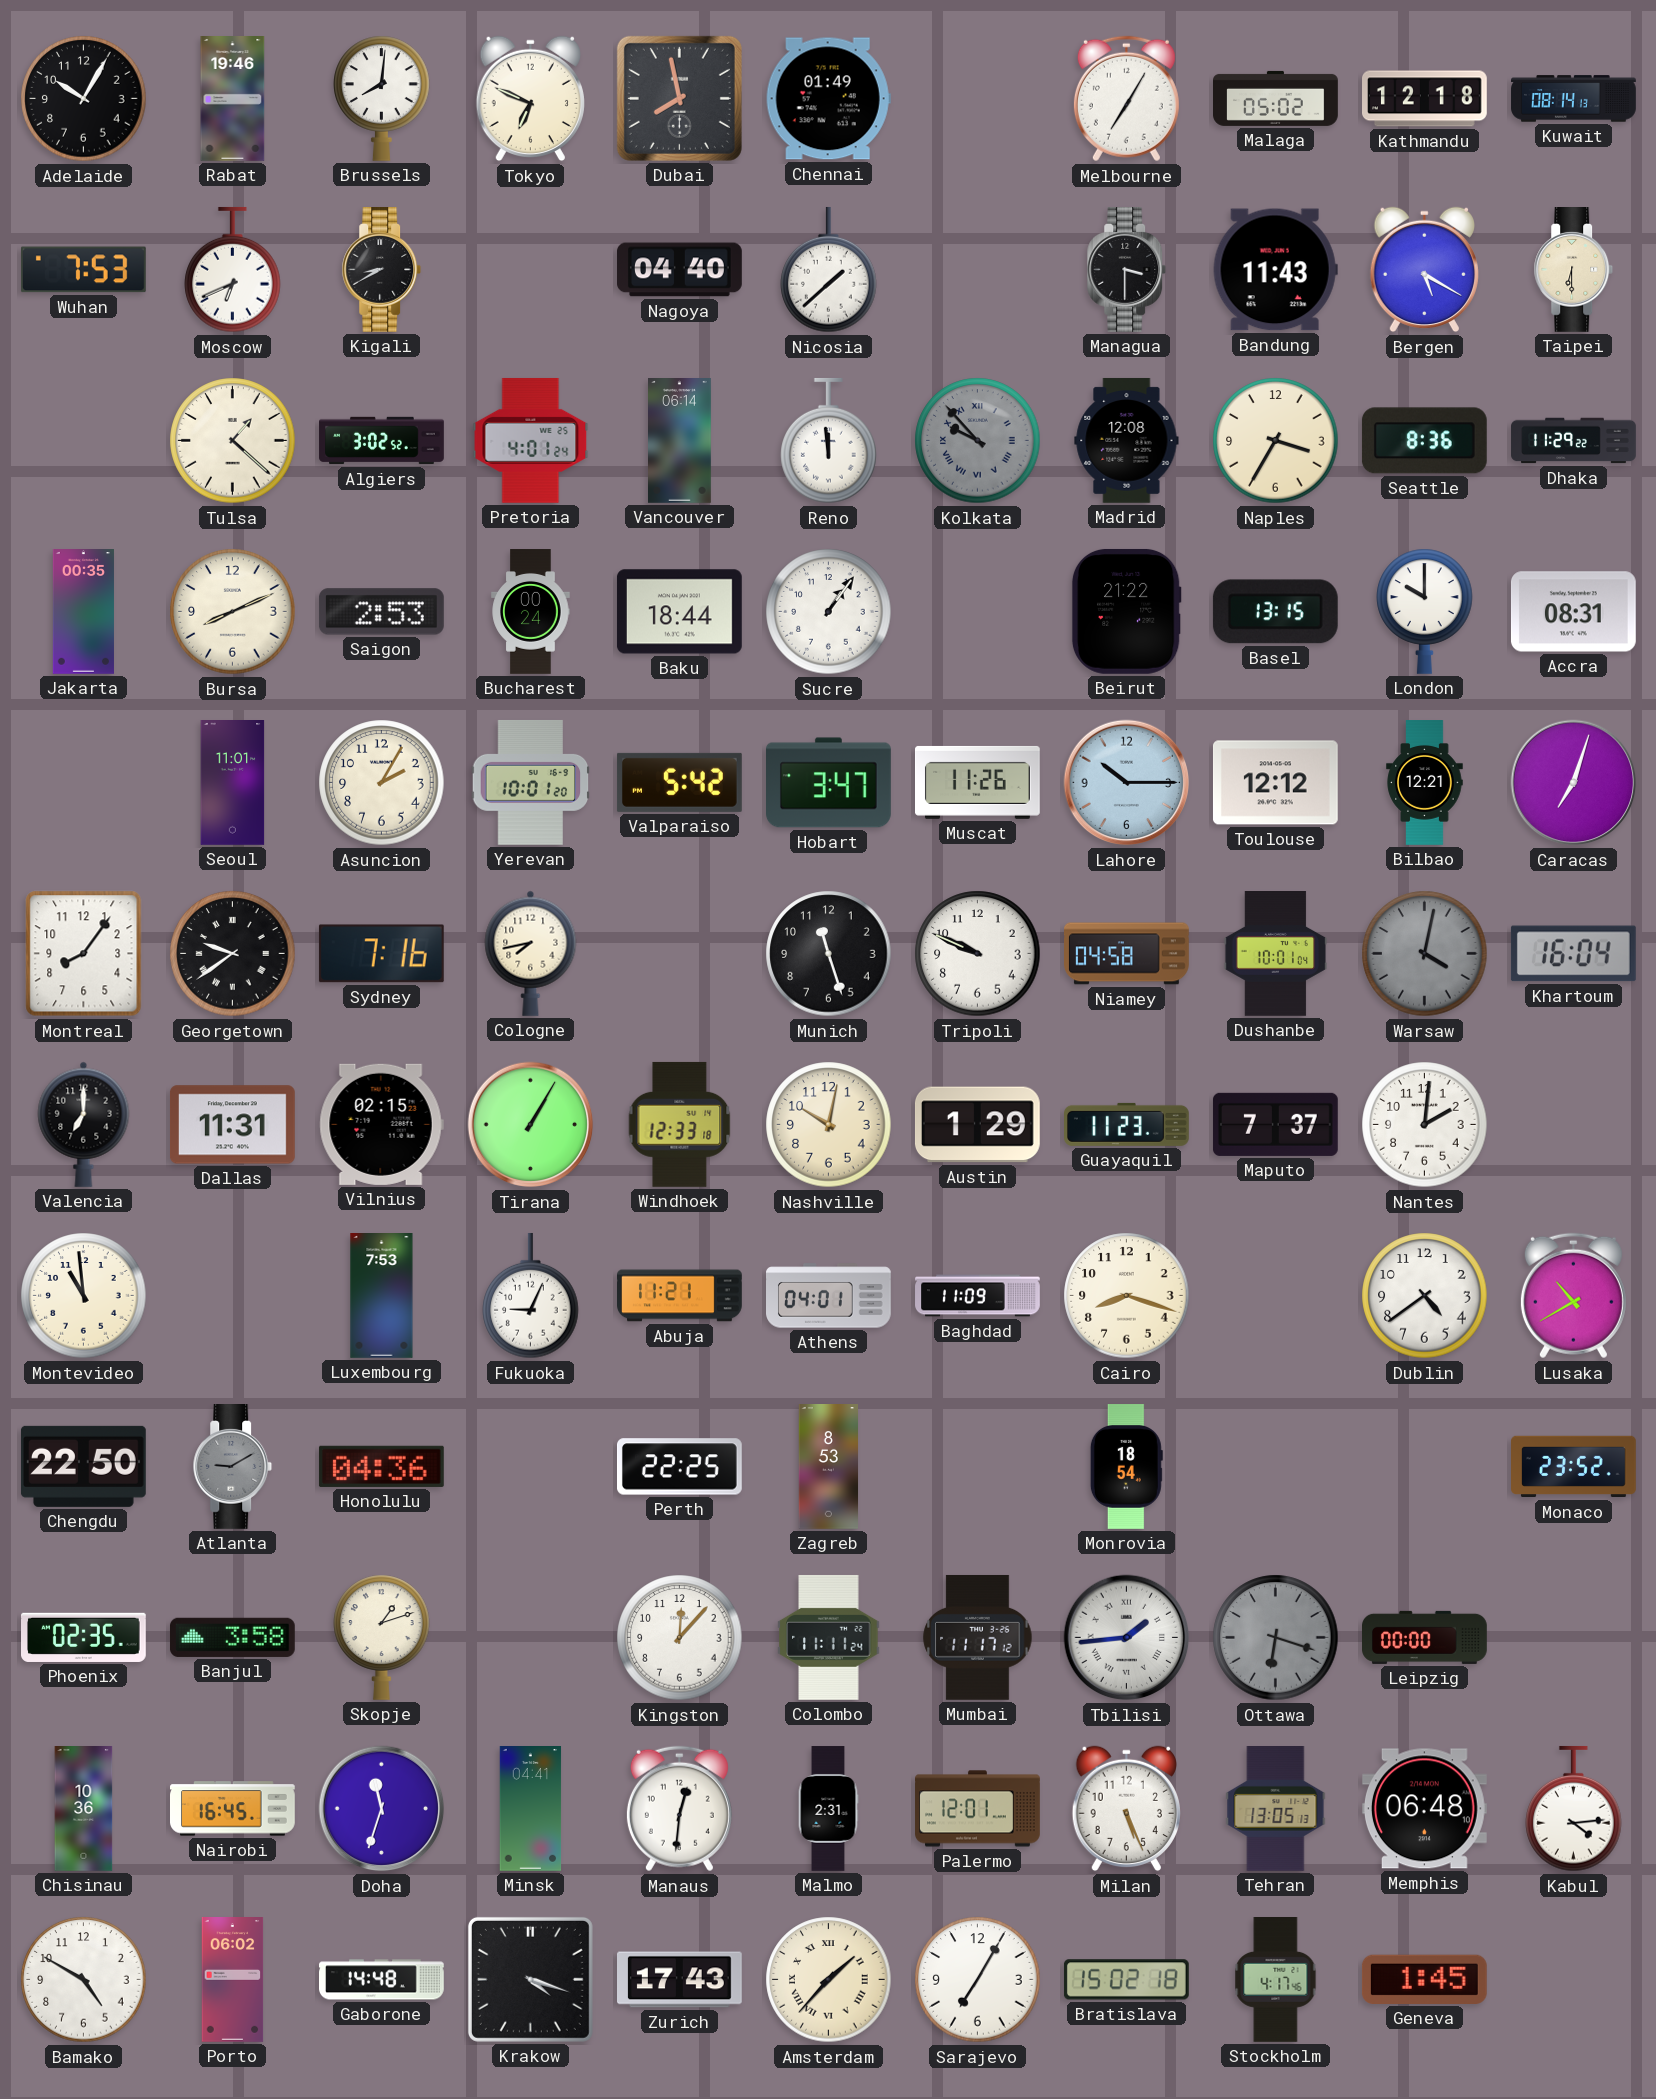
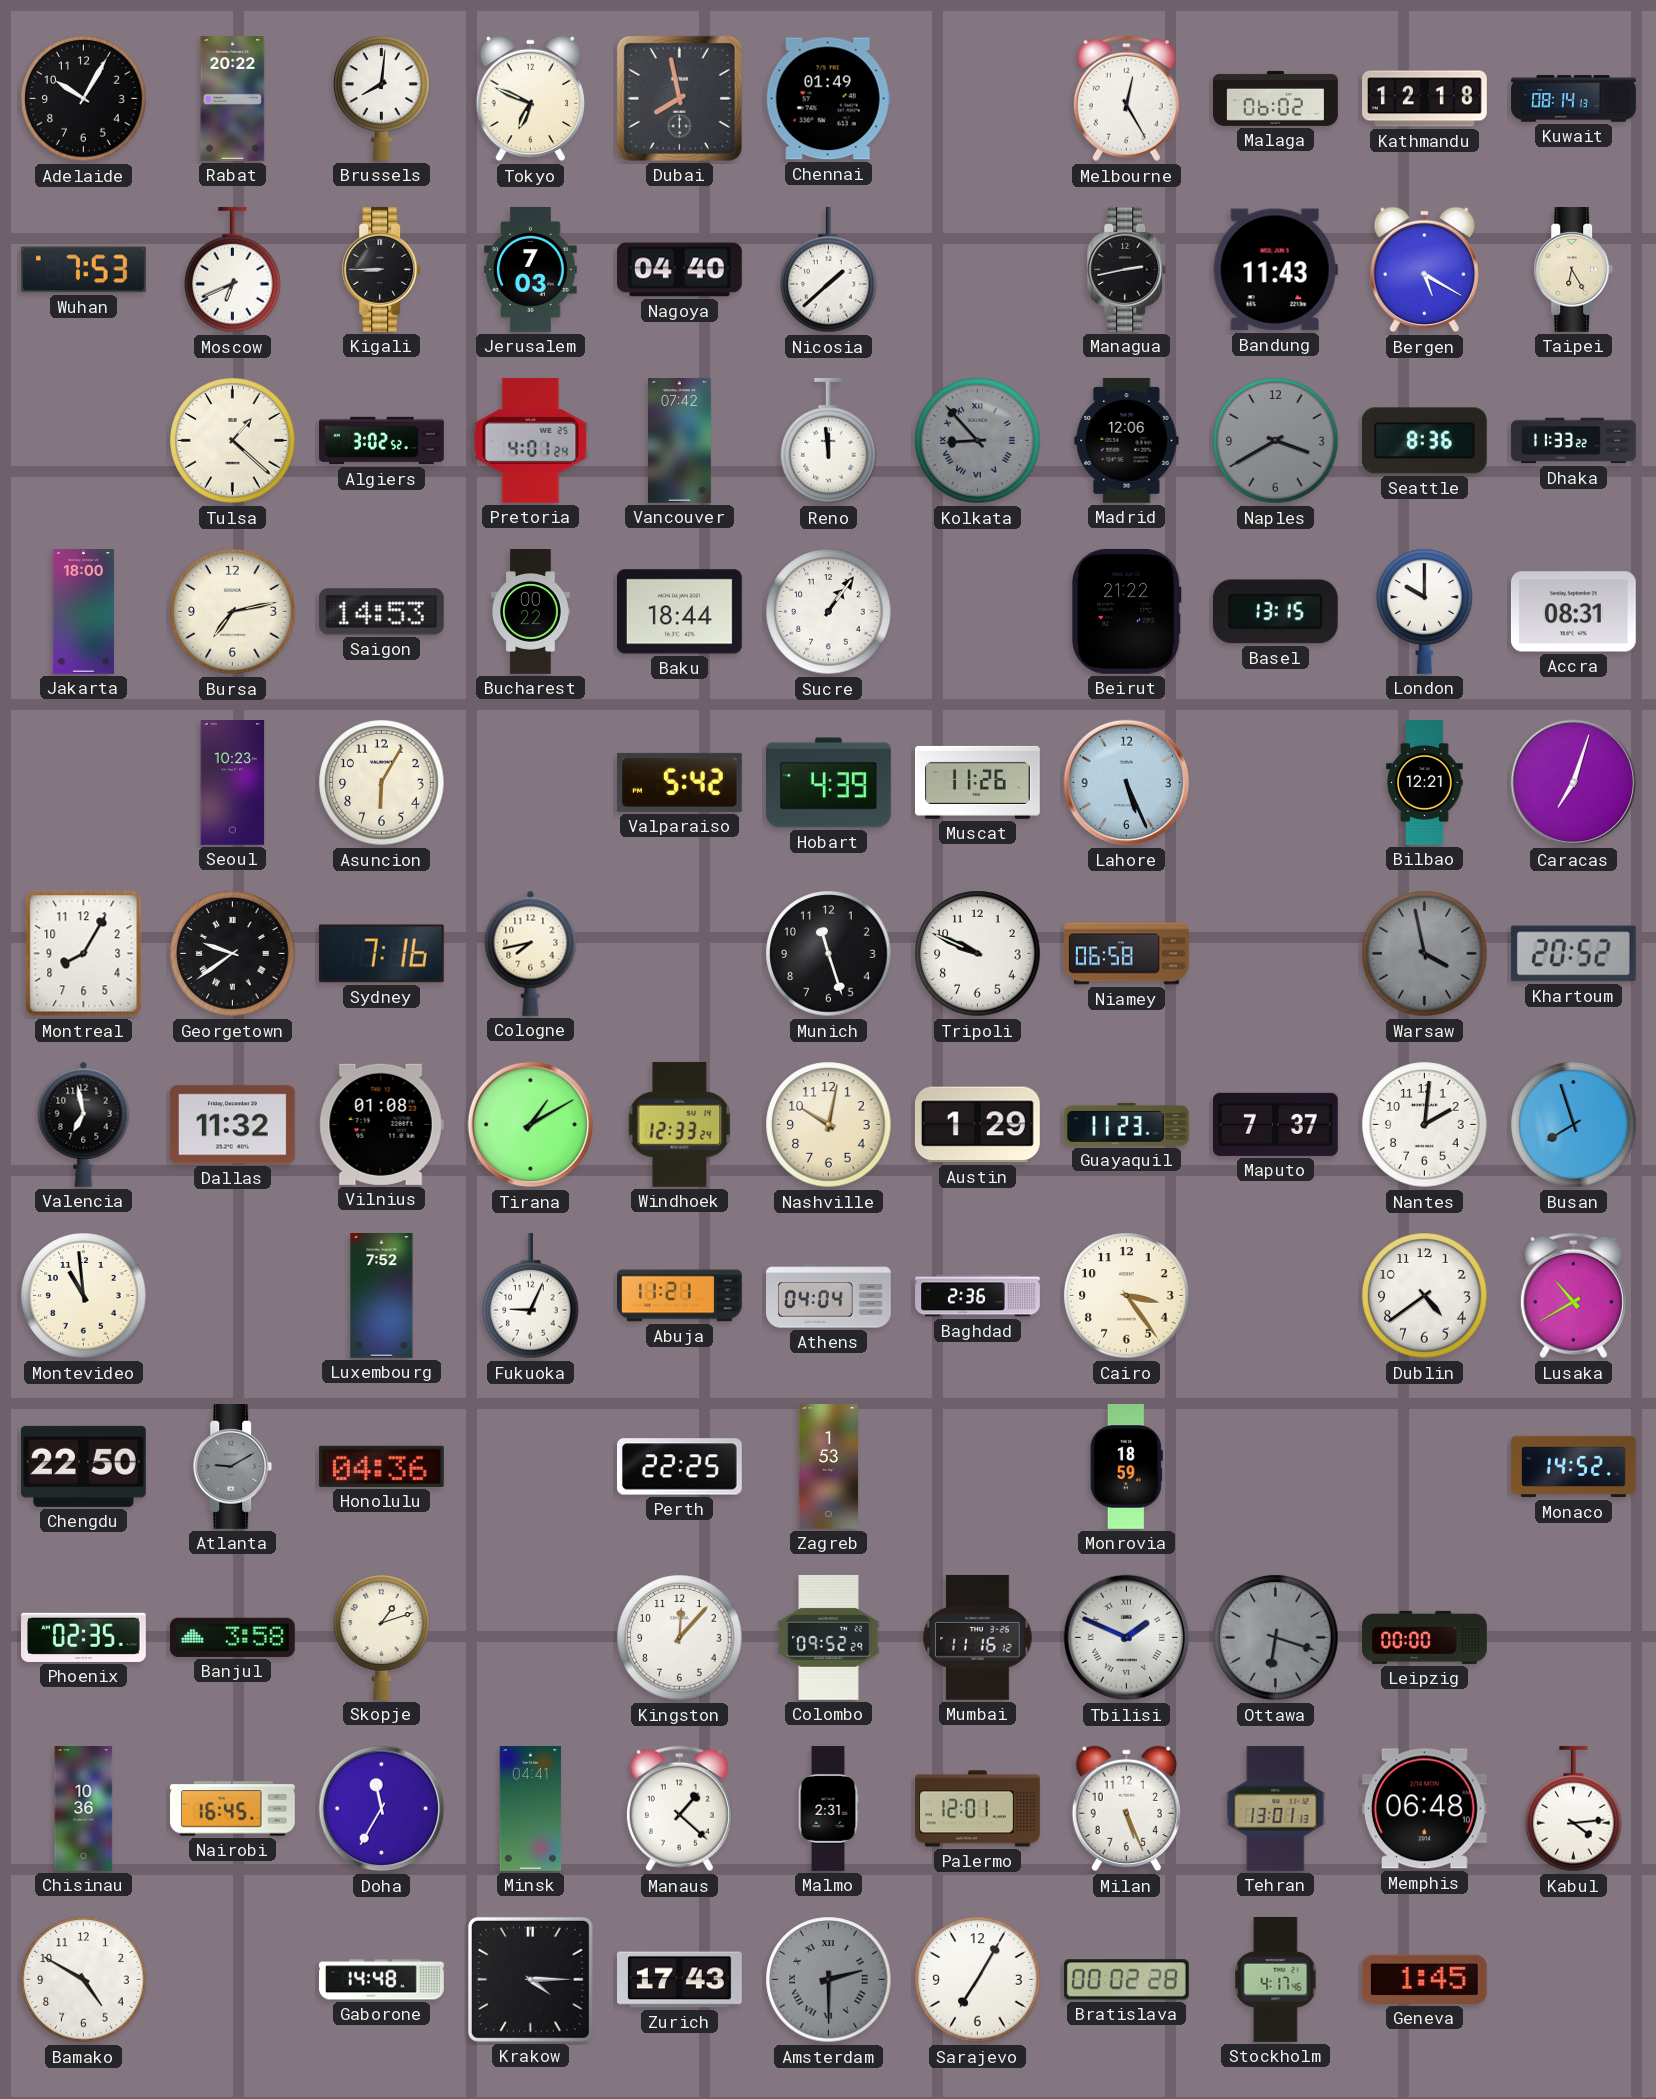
Rabat: 19:46 -> 20:22
Melbourne: 7:05 -> 12:25
Malaga: 05:02 -> 06:02
Kigali: 8:40 -> 8:45
Jerusalem: none -> 7:03
Managua: 3:30 -> 2:43
Taipei: 6:30 -> 6:25
Vancouver: 06:14 -> 07:42
Kolkata: 9:53 -> 8:53
Madrid: 12:08 -> 12:06
Naples: 3:35 -> 3:40
Naples dial: cream -> grey
Dhaka: 11:29 -> 11:33
Jakarta: 00:35 -> 18:00
Bursa: 8:11 -> 7:13
Saigon: 2:53 -> 14:53
Bucharest: 00:24 -> 00:22
Seoul: 11:01 -> 10:23
Asuncion: 2:05 -> 6:05
Yerevan: 10:01 -> none
Hobart: 3:47 -> 4:39
Lahore: 10:15 -> 5:26
Toulouse: 12:12 -> none
Montreal: 8:06 -> 8:05
Niamey: 04:58 -> 06:58
Dushanbe: 10:01 -> none
Warsaw: 4:02 -> 3:58
Khartoum: 16:04 -> 20:52
Valencia: 7:00 -> 6:58
Dallas: 11:31 -> 11:32
Vilnius: 02:15 -> 01:08
Tirana: 1:05 -> 1:10
Windhoek: 12:33:18 -> 12:33:24
Busan: none -> 7:57
Luxembourg: 7:53 -> 7:52
Athens: 04:01 -> 04:04
Baghdad: 11:09 -> 2:36
Cairo: 8:18 -> 3:24
Zagreb: 8:53 -> 1:53
Monrovia: 18:54 -> 18:59
Monaco: 23:52 -> 14:52
Colombo: 11:11 -> 09:52
Mumbai: 11:17 -> 11:16
Tbilisi: 1:44 -> 1:49
Doha: 11:33 -> 11:35
Manaus: 12:31 -> 1:22
Tehran: 13:05 -> 13:01
Porto: 06:02 -> none
Krakow: 4:18 -> 4:15
Amsterdam: 1:37 -> 2:30
Amsterdam dial: cream -> grey
Bratislava: 15:02 -> 00:02
